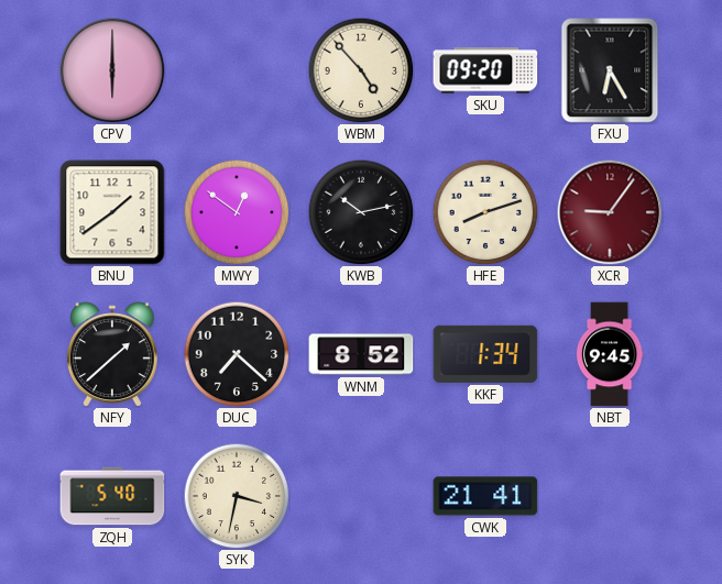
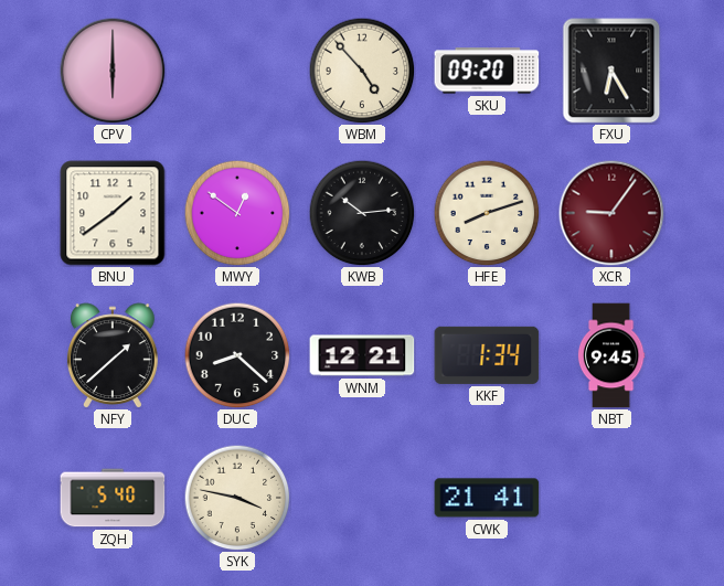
KWB: 10:13 -> 10:14
DUC: 7:22 -> 8:22
WNM: 8:52 -> 12:21
SYK: 3:32 -> 3:47
